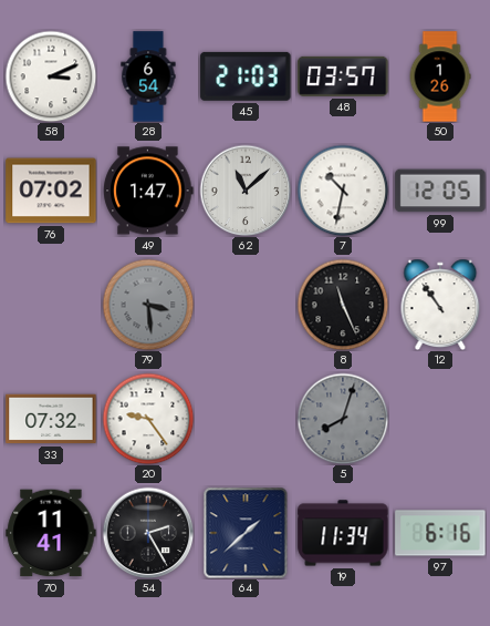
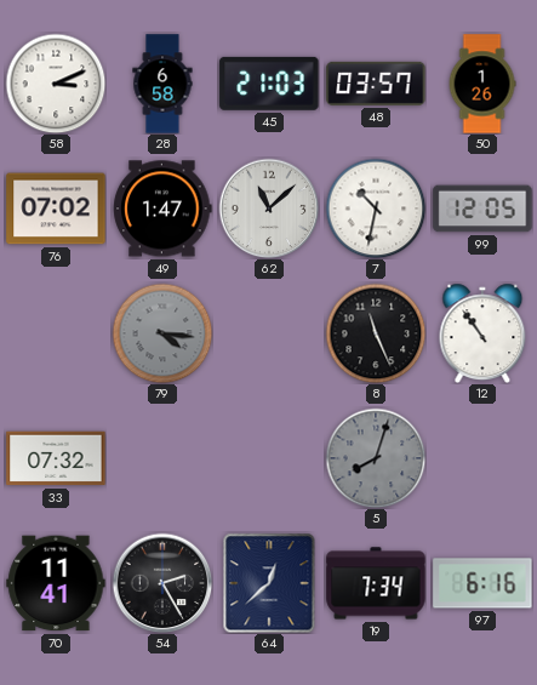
28: 6:54 -> 6:58
79: 3:29 -> 4:16
20: 9:24 -> none
64: 1:38 -> 12:38
19: 11:34 -> 7:34
